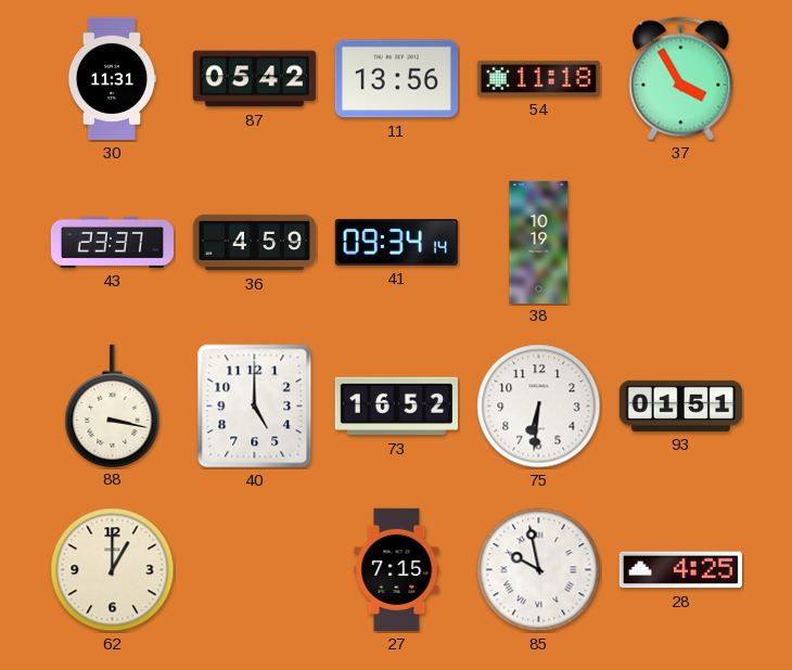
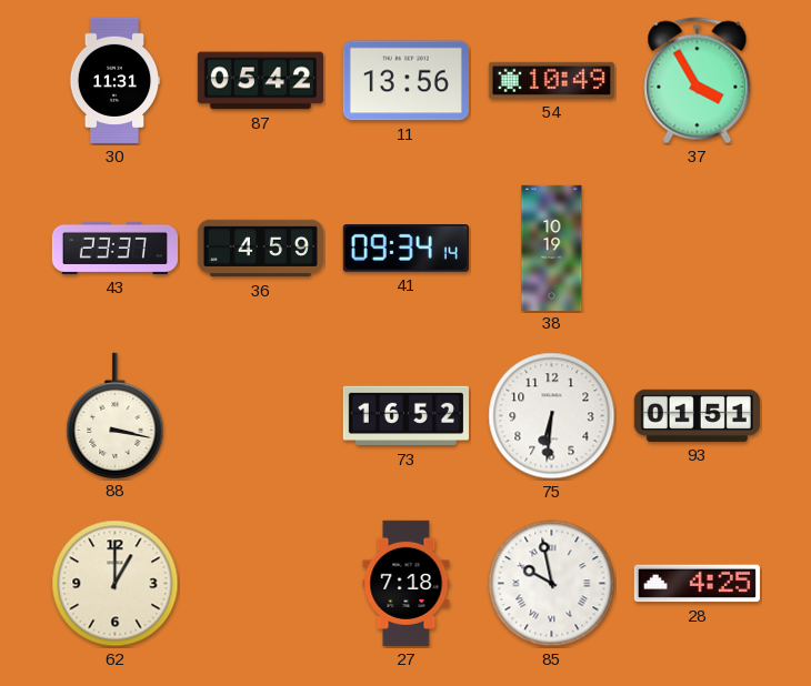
54: 11:18 -> 10:49
40: 5:00 -> none
27: 7:15 -> 7:18
